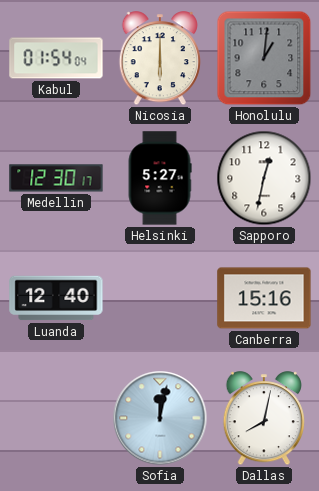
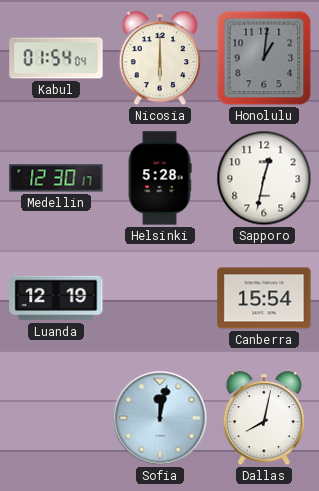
Helsinki: 5:27 -> 5:28
Luanda: 12:40 -> 12:19
Canberra: 15:16 -> 15:54
